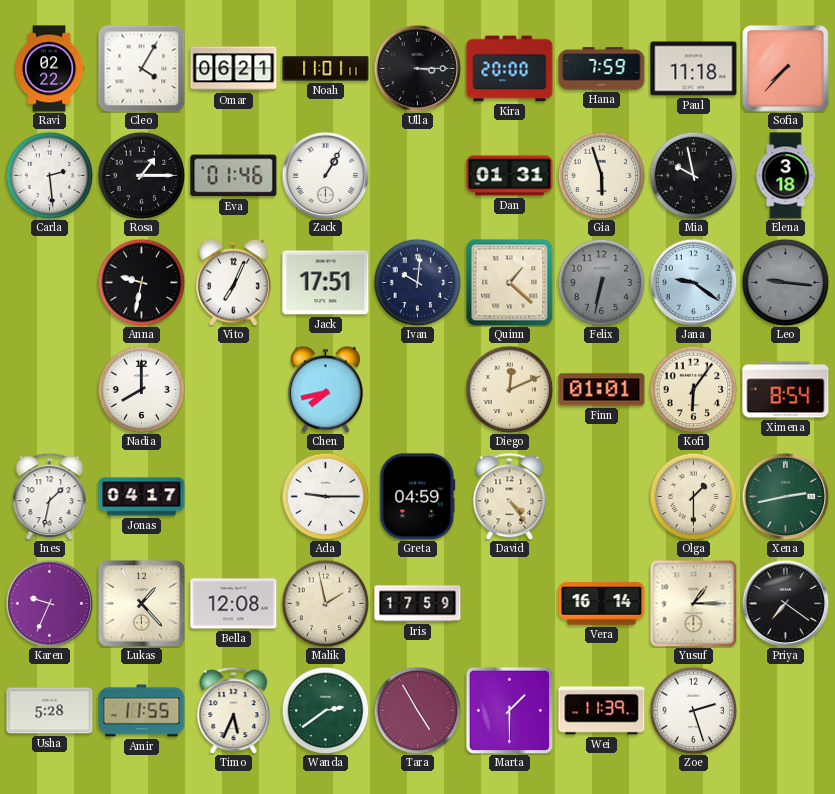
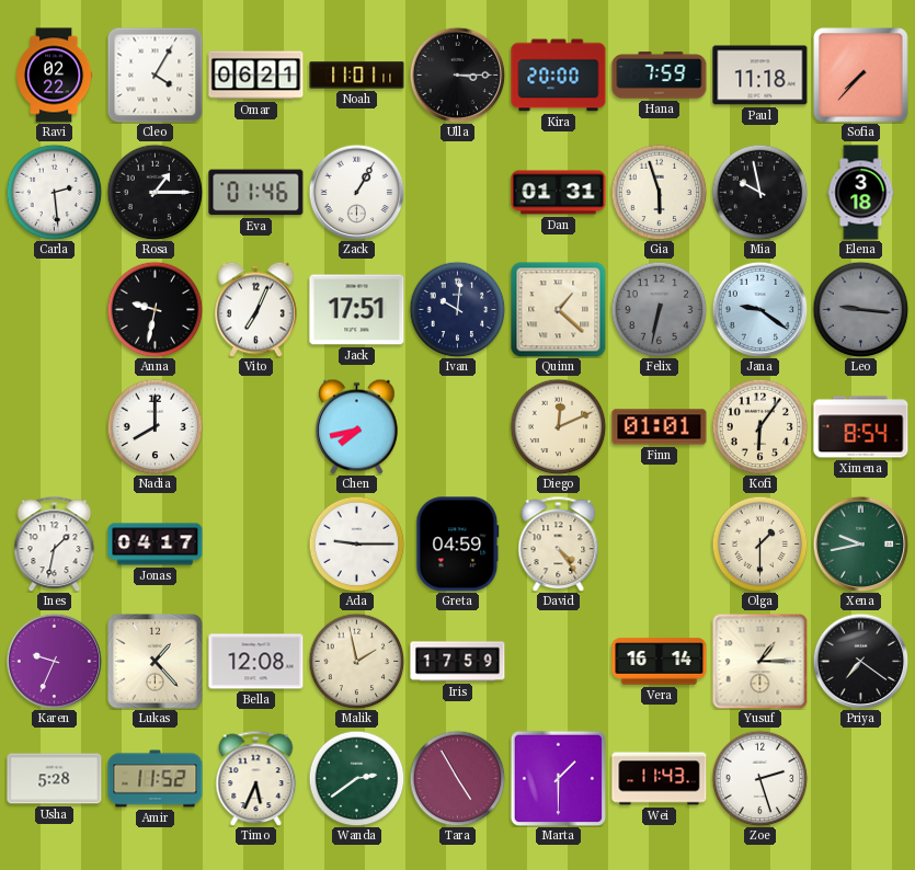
Xena: 2:43 -> 9:43
Amir: 11:55 -> 11:52
Wei: 11:39 -> 11:43
